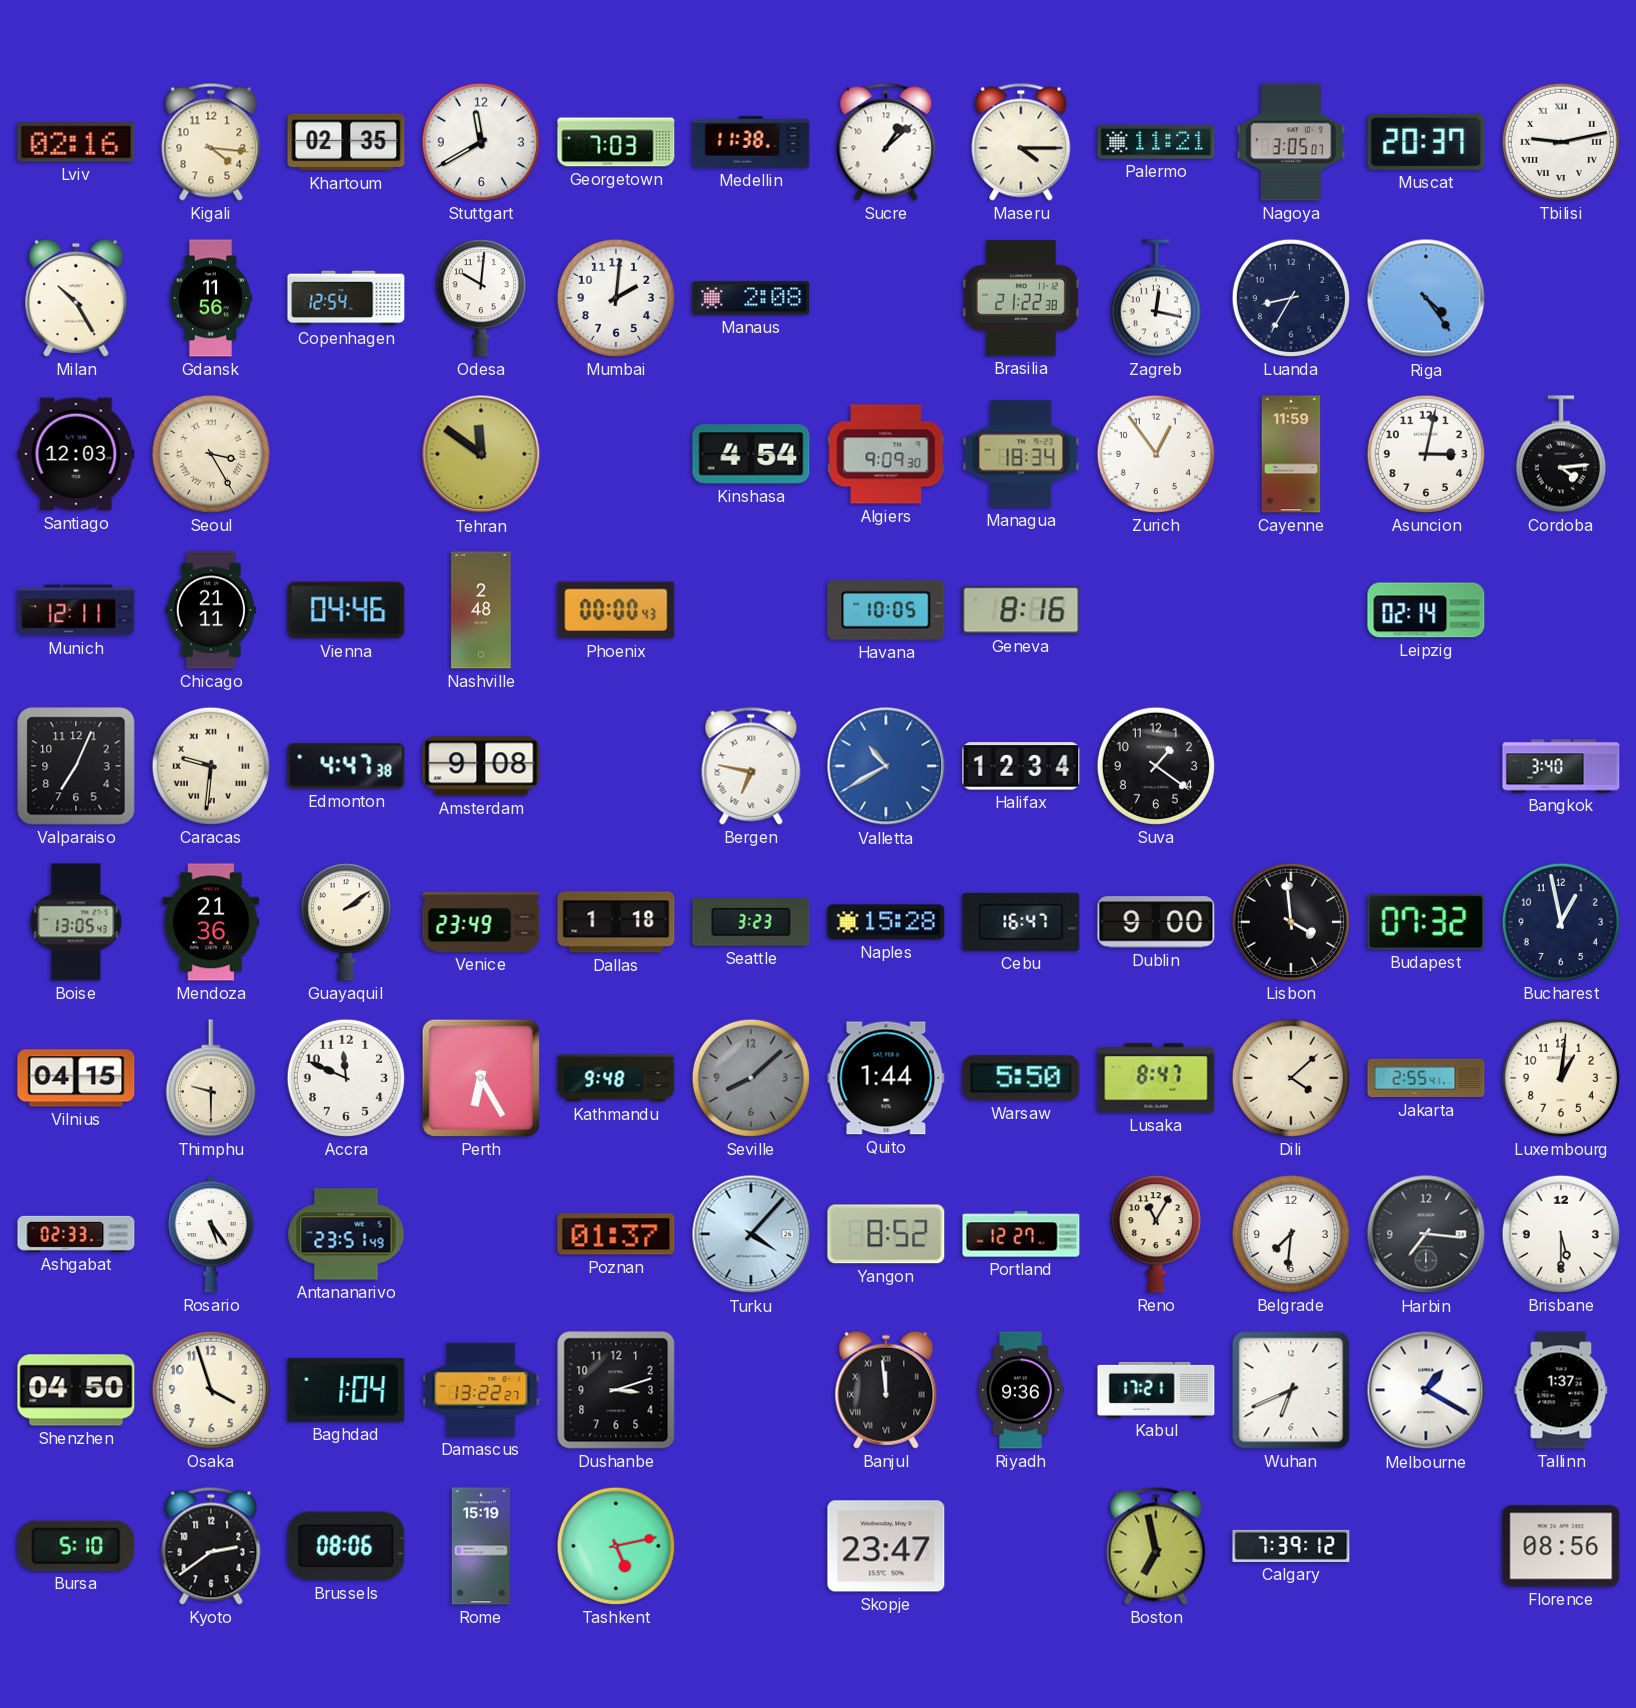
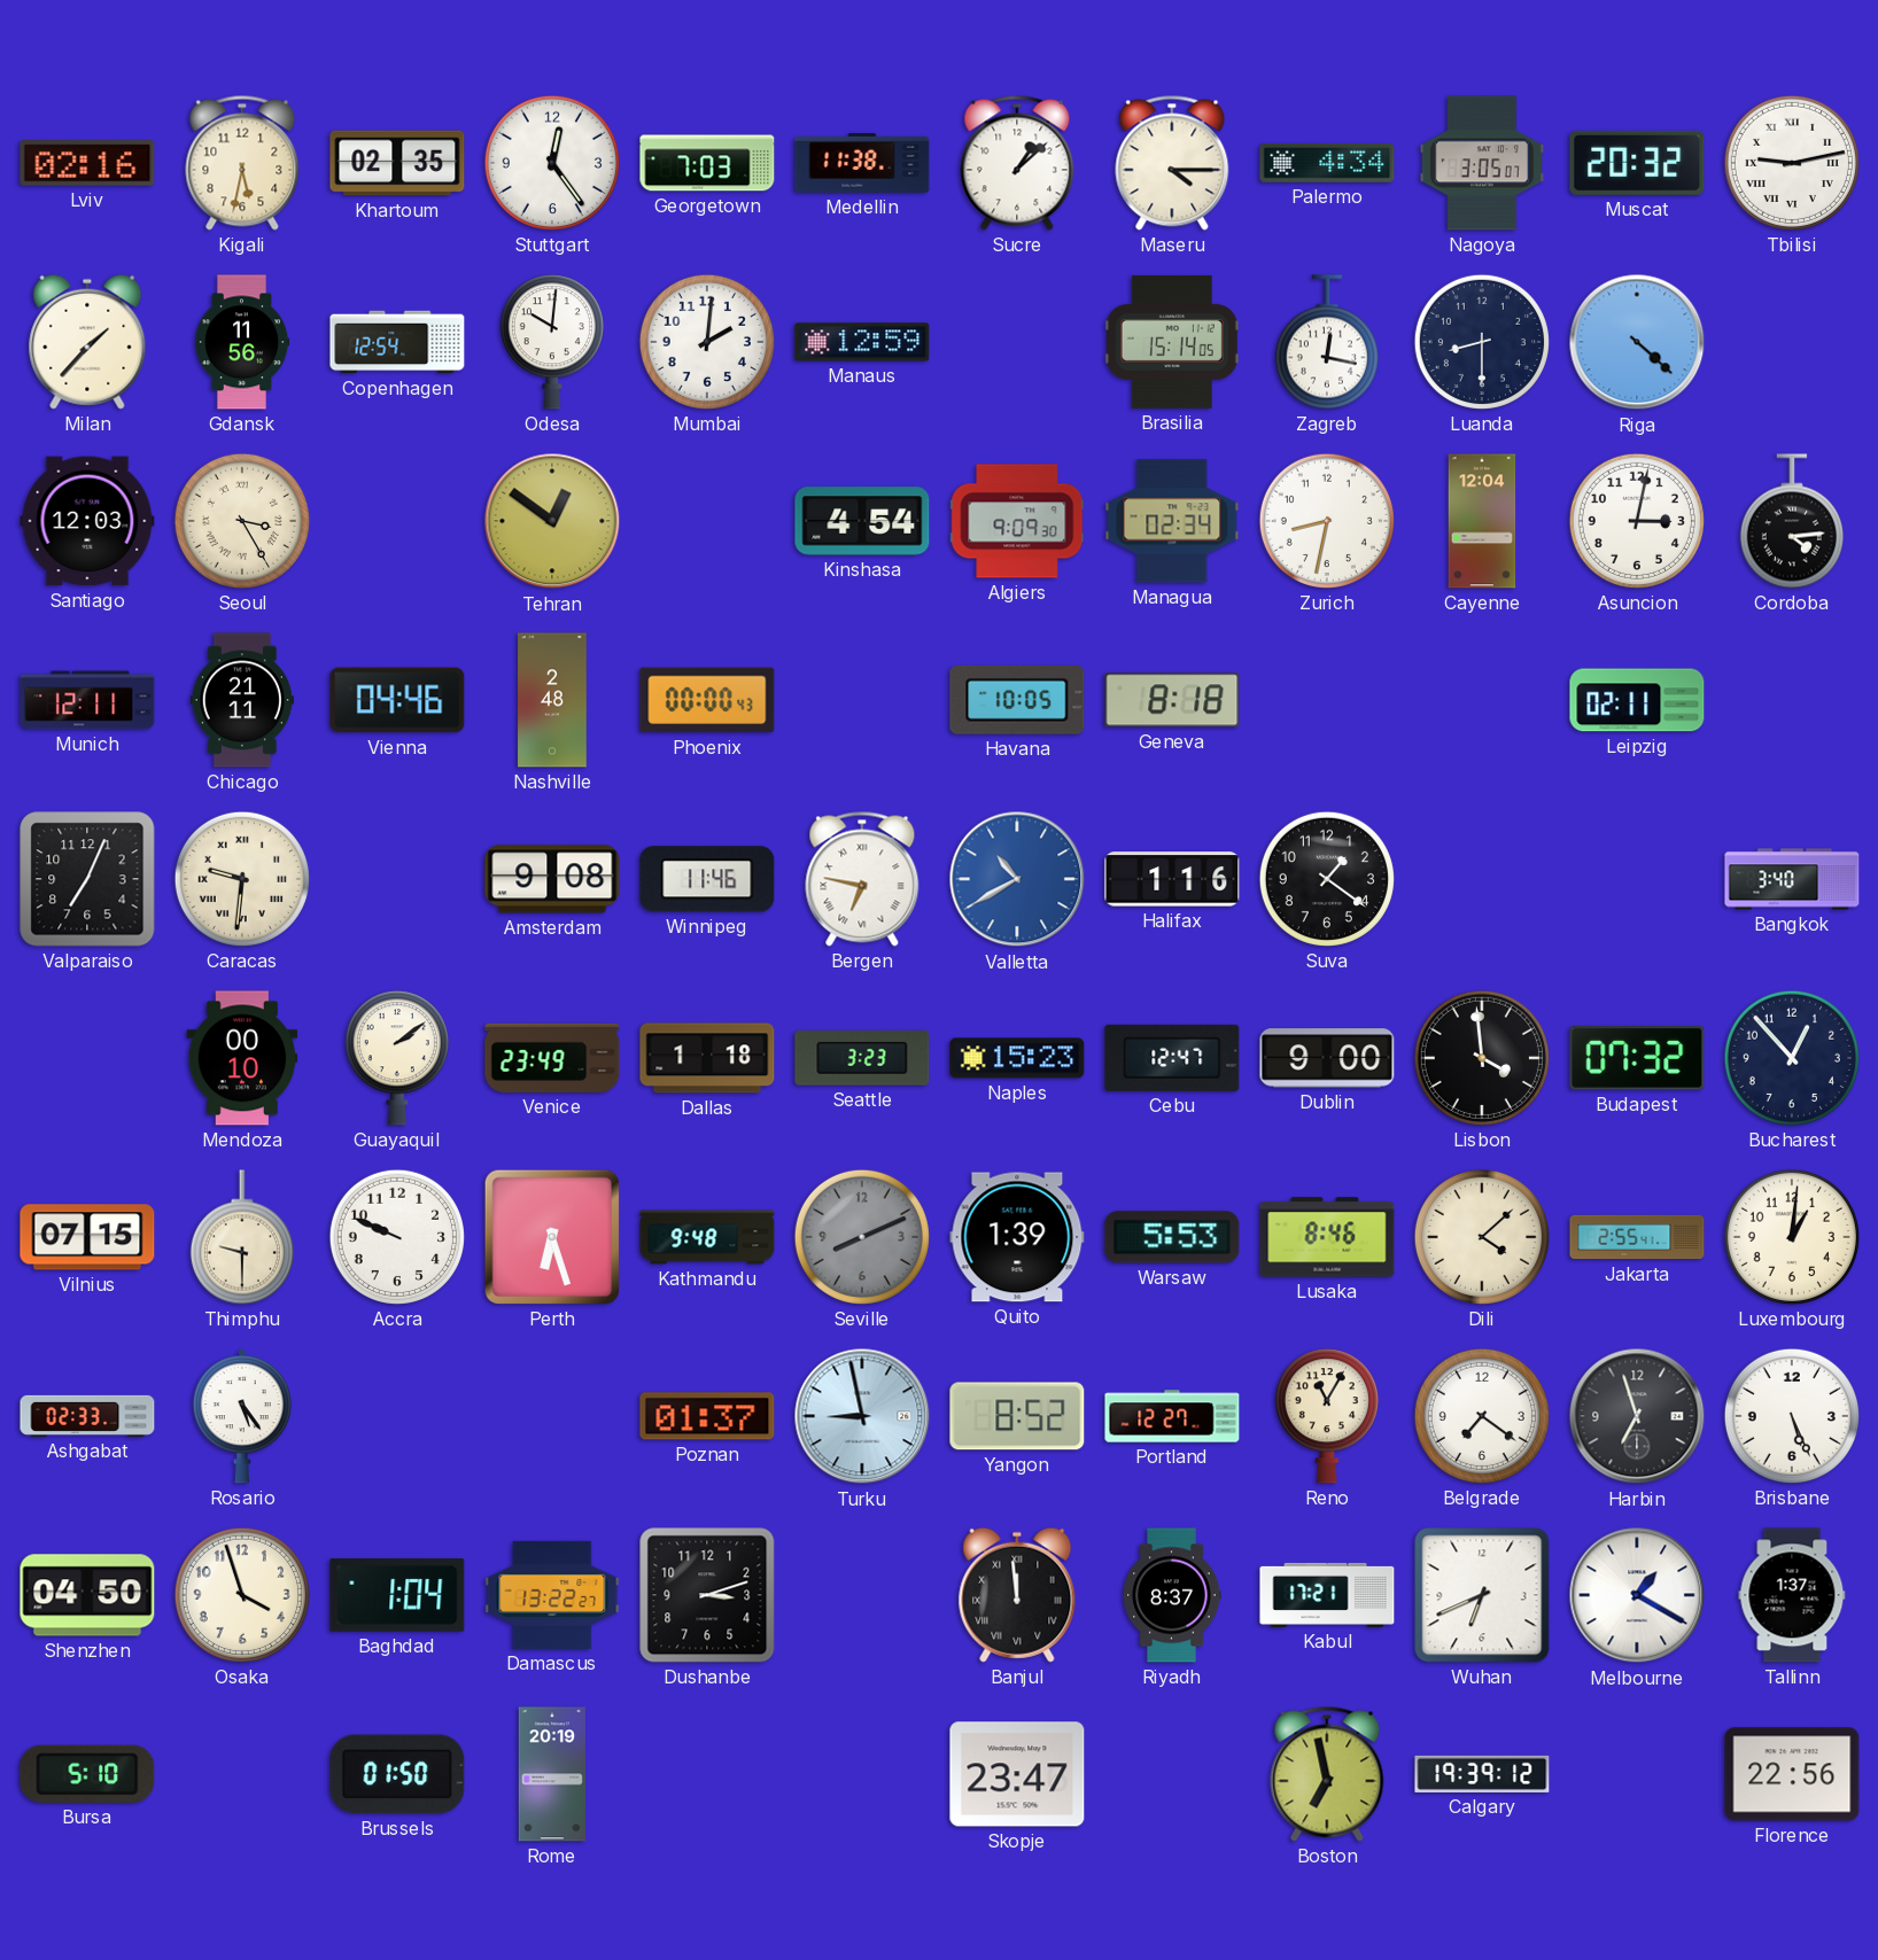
Kigali: 4:16 -> 5:32
Stuttgart: 11:40 -> 12:24
Palermo: 11:21 -> 4:34
Muscat: 20:37 -> 20:32
Milan: 10:25 -> 1:37
Manaus: 2:08 -> 12:59
Brasilia: 21:22 -> 15:14
Luanda: 8:35 -> 8:30
Riga: 4:24 -> 4:22
Tehran: 11:51 -> 12:51
Managua: 18:34 -> 02:34
Zurich: 12:54 -> 8:32
Cayenne: 11:59 -> 12:04
Geneva: 8:16 -> 8:18
Leipzig: 02:14 -> 02:11
Edmonton: 4:47 -> none
Winnipeg: none -> 11:46
Halifax: 12:34 -> 1:16
Boise: 13:05 -> none
Mendoza: 21:36 -> 00:10
Naples: 15:28 -> 15:23
Cebu: 16:47 -> 12:47
Bucharest: 12:58 -> 12:53
Vilnius: 04:15 -> 07:15
Accra: 11:49 -> 9:49
Perth: 6:25 -> 6:27
Seville: 8:08 -> 8:11
Quito: 1:44 -> 1:39
Warsaw: 5:50 -> 5:53
Lusaka: 8:47 -> 8:46
Antananarivo: 23:51 -> none
Turku: 4:07 -> 8:58
Belgrade: 7:31 -> 7:21
Harbin: 7:16 -> 6:57
Brisbane: 5:30 -> 5:26
Riyadh: 9:36 -> 8:37
Kyoto: 2:39 -> none
Brussels: 08:06 -> 01:50
Rome: 15:19 -> 20:19
Tashkent: 5:13 -> none
Calgary: 7:39 -> 19:39
Florence: 08:56 -> 22:56
